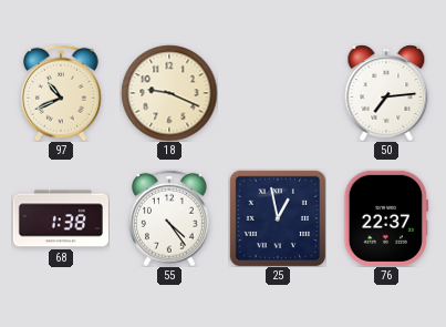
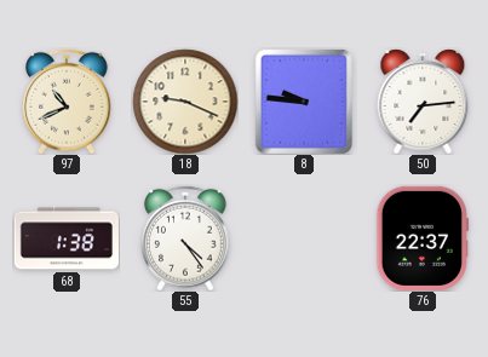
8: none -> 9:46
25: 12:58 -> none
